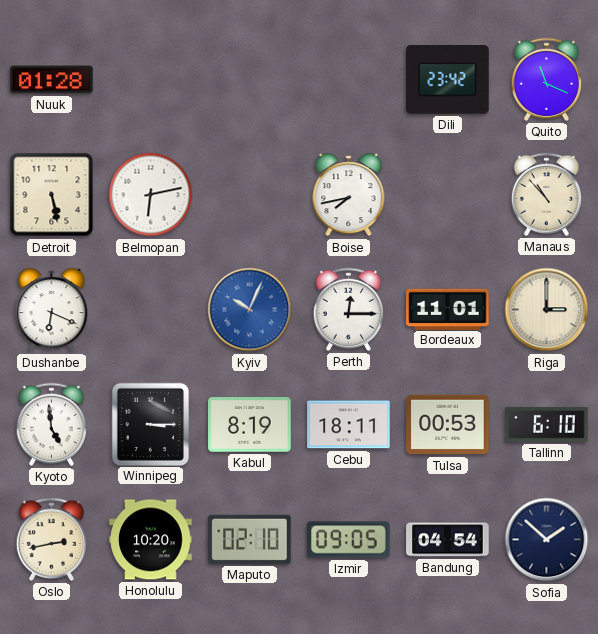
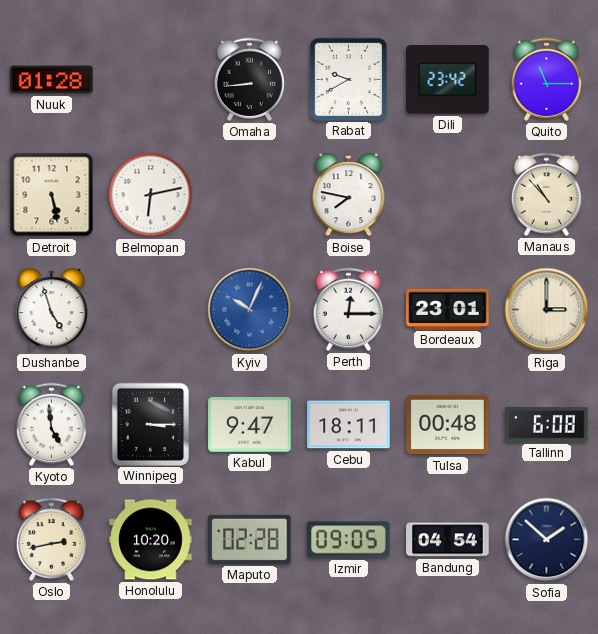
Omaha: none -> 8:44
Rabat: none -> 9:40
Quito: 11:19 -> 11:15
Boise: 7:43 -> 7:47
Dushanbe: 6:19 -> 4:57
Bordeaux: 11:01 -> 23:01
Kabul: 8:19 -> 9:47
Tulsa: 00:53 -> 00:48
Tallinn: 6:10 -> 6:08
Maputo: 02:10 -> 02:28
